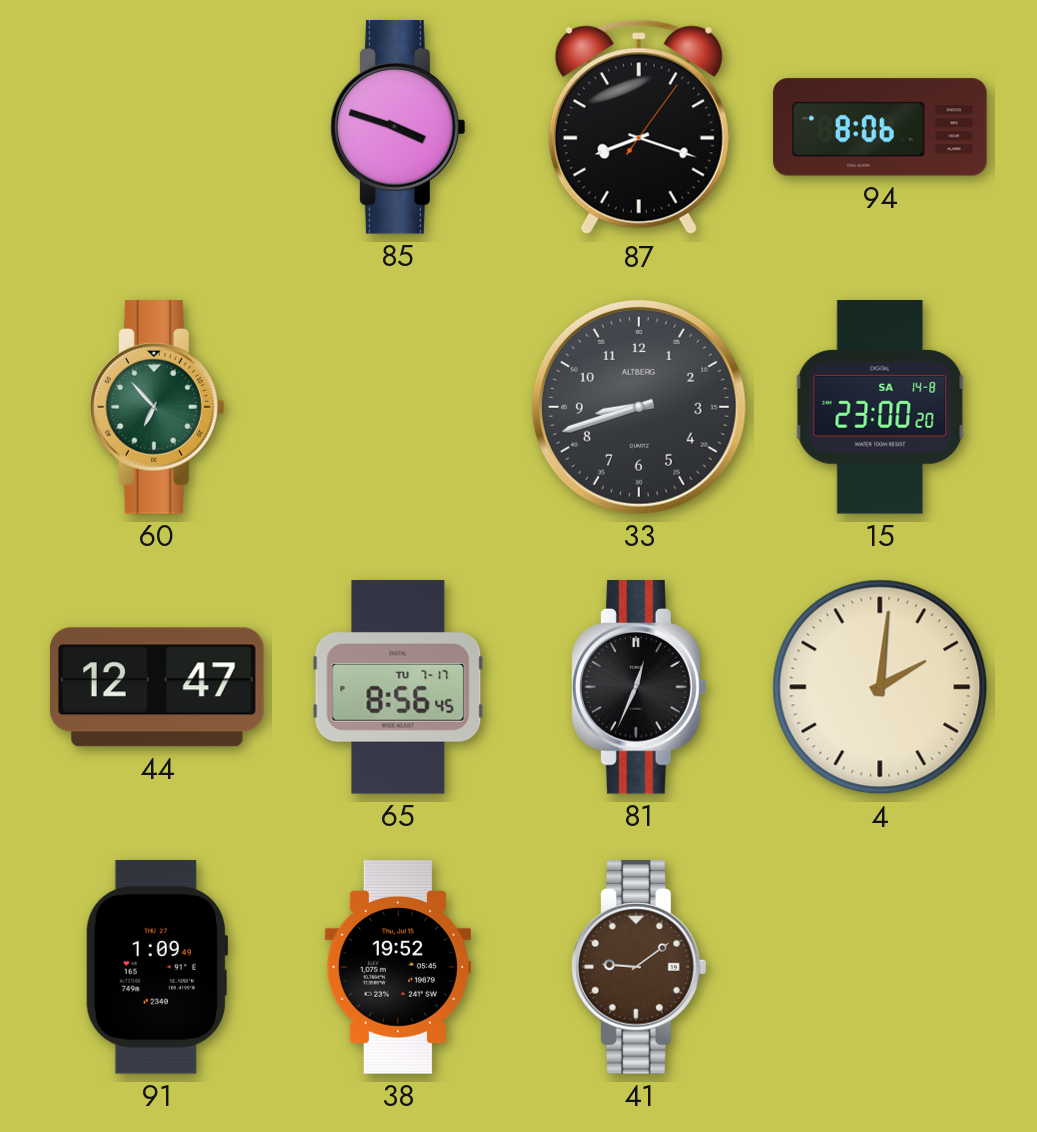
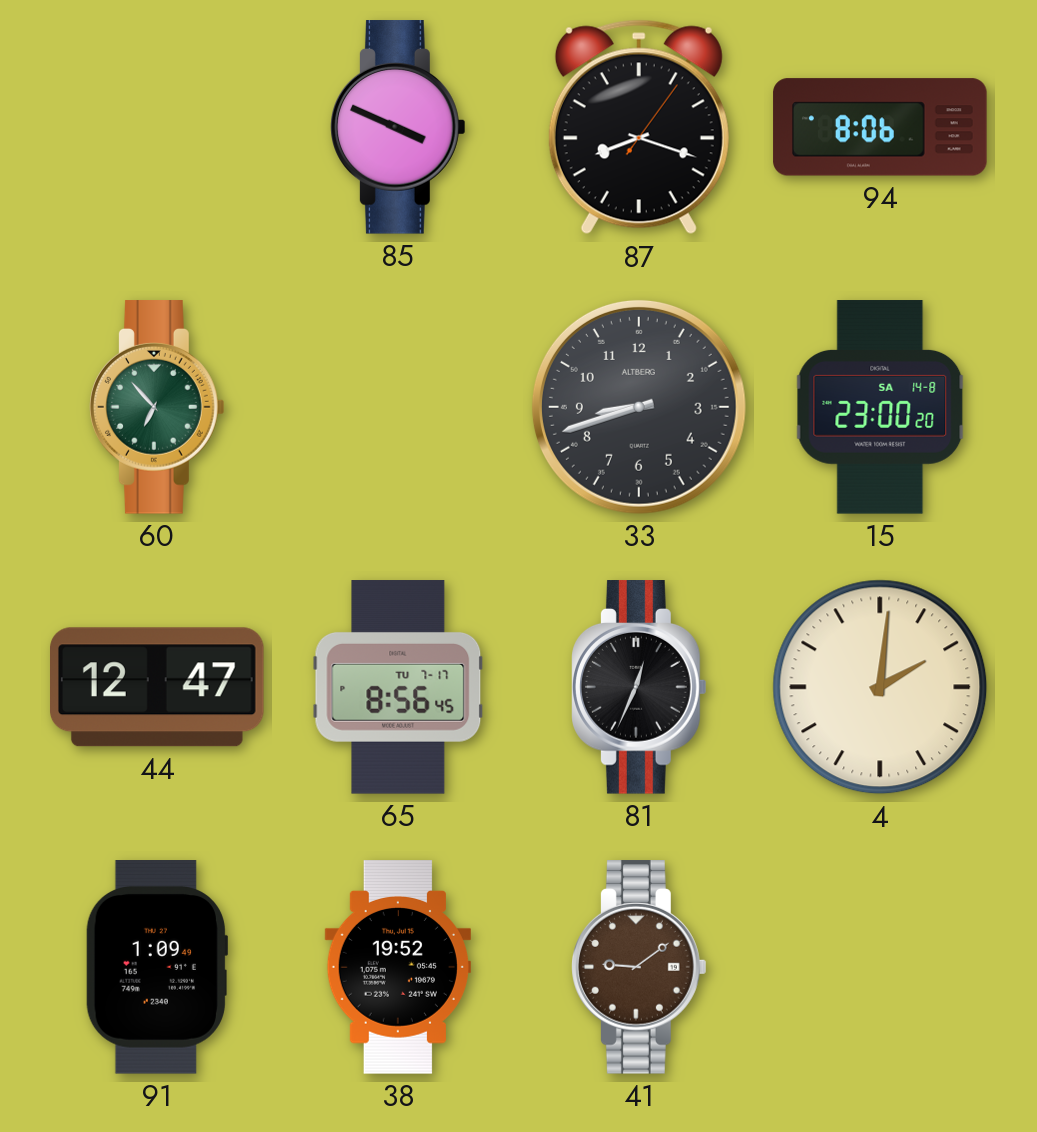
85: 3:48 -> 3:49
